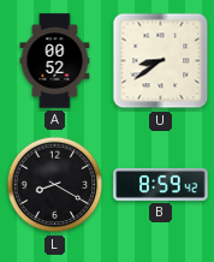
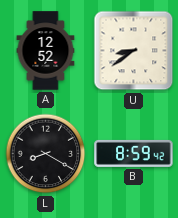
A: 00:52 -> 12:52
